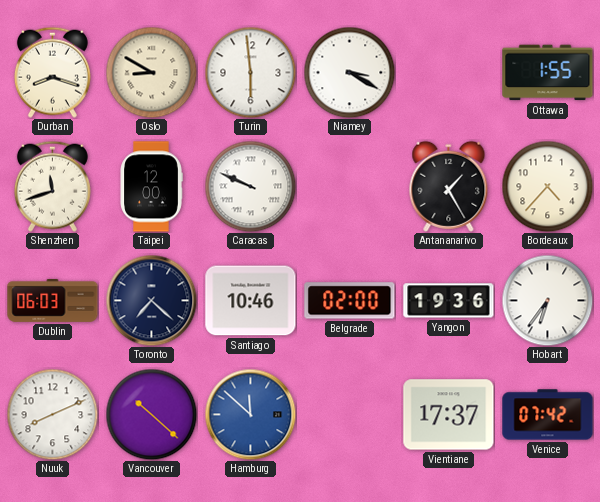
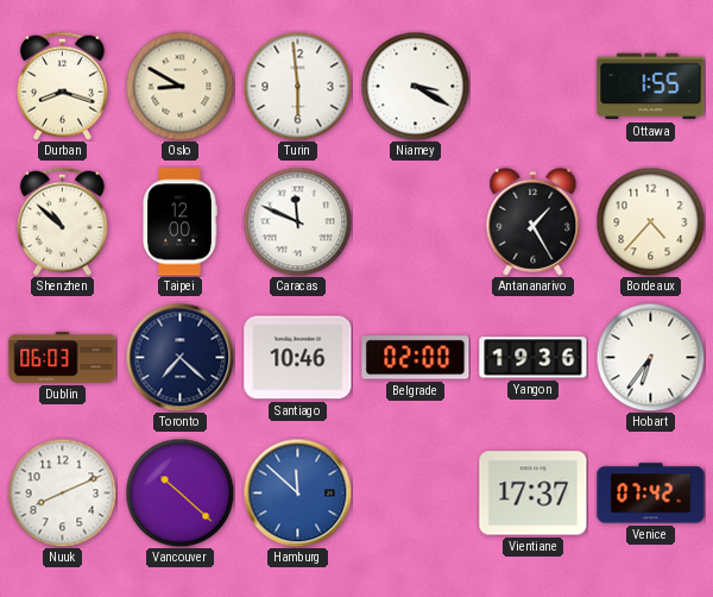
Shenzhen: 11:42 -> 10:52
Caracas: 9:49 -> 11:49
